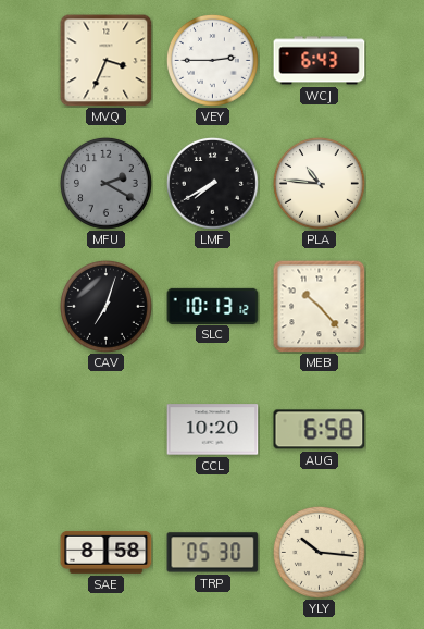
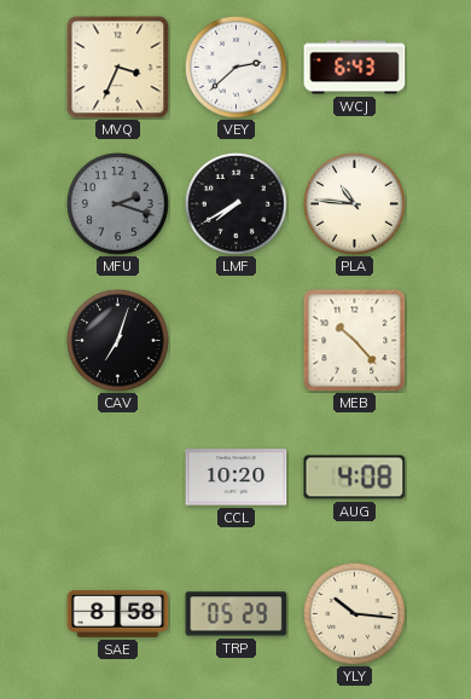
VEY: 2:45 -> 2:38
MFU: 2:20 -> 2:18
SLC: 10:13 -> none
AUG: 6:58 -> 4:08
TRP: 05:30 -> 05:29
